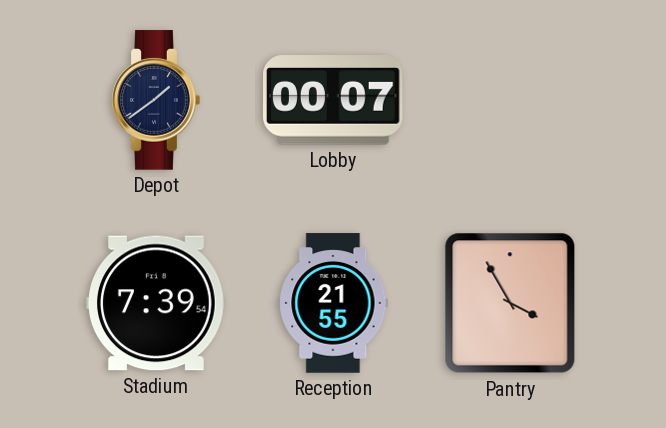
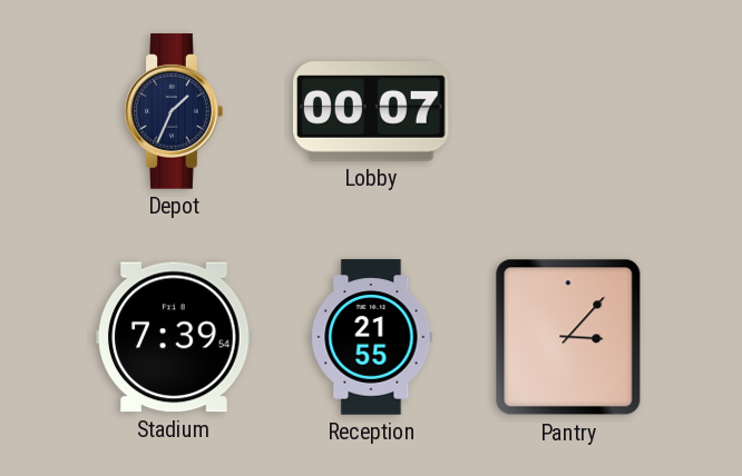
Depot: 1:39 -> 1:34
Pantry: 3:55 -> 3:07
